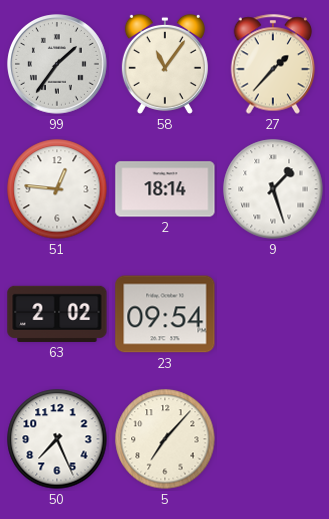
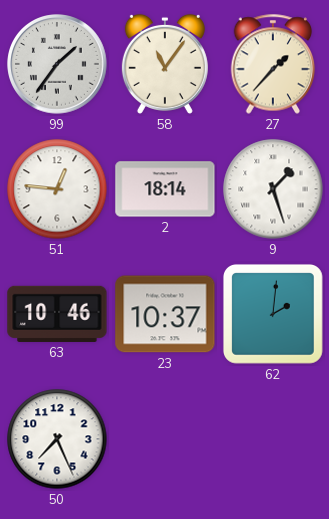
63: 2:02 -> 10:46
23: 09:54 -> 10:37
62: none -> 2:01
5: 7:07 -> none
